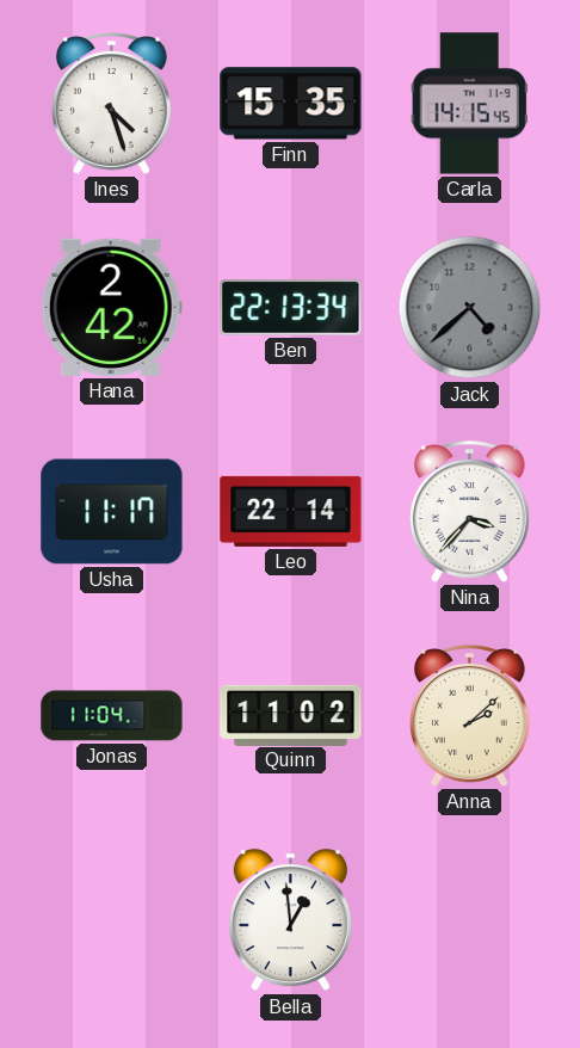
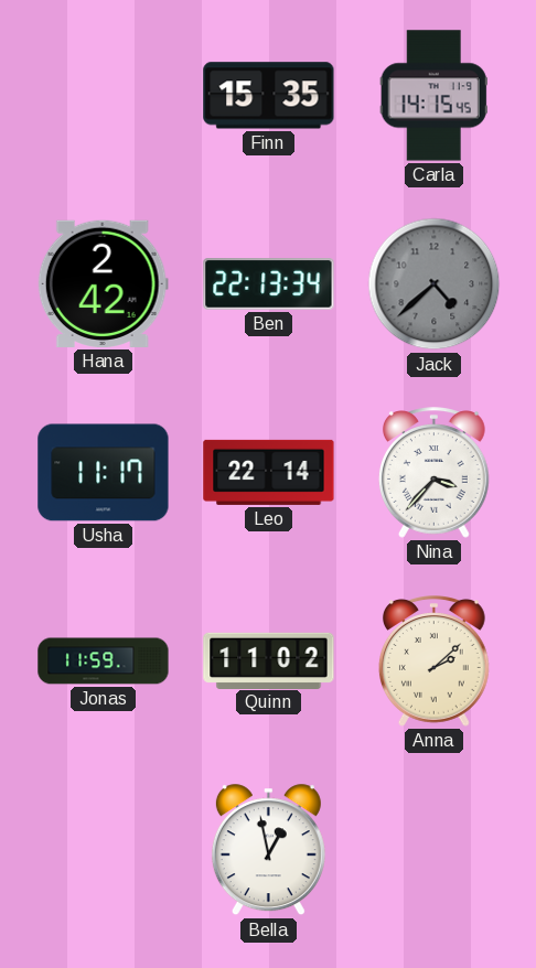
Ines: 4:27 -> none
Jonas: 11:04 -> 11:59
Bella: 12:59 -> 12:58
